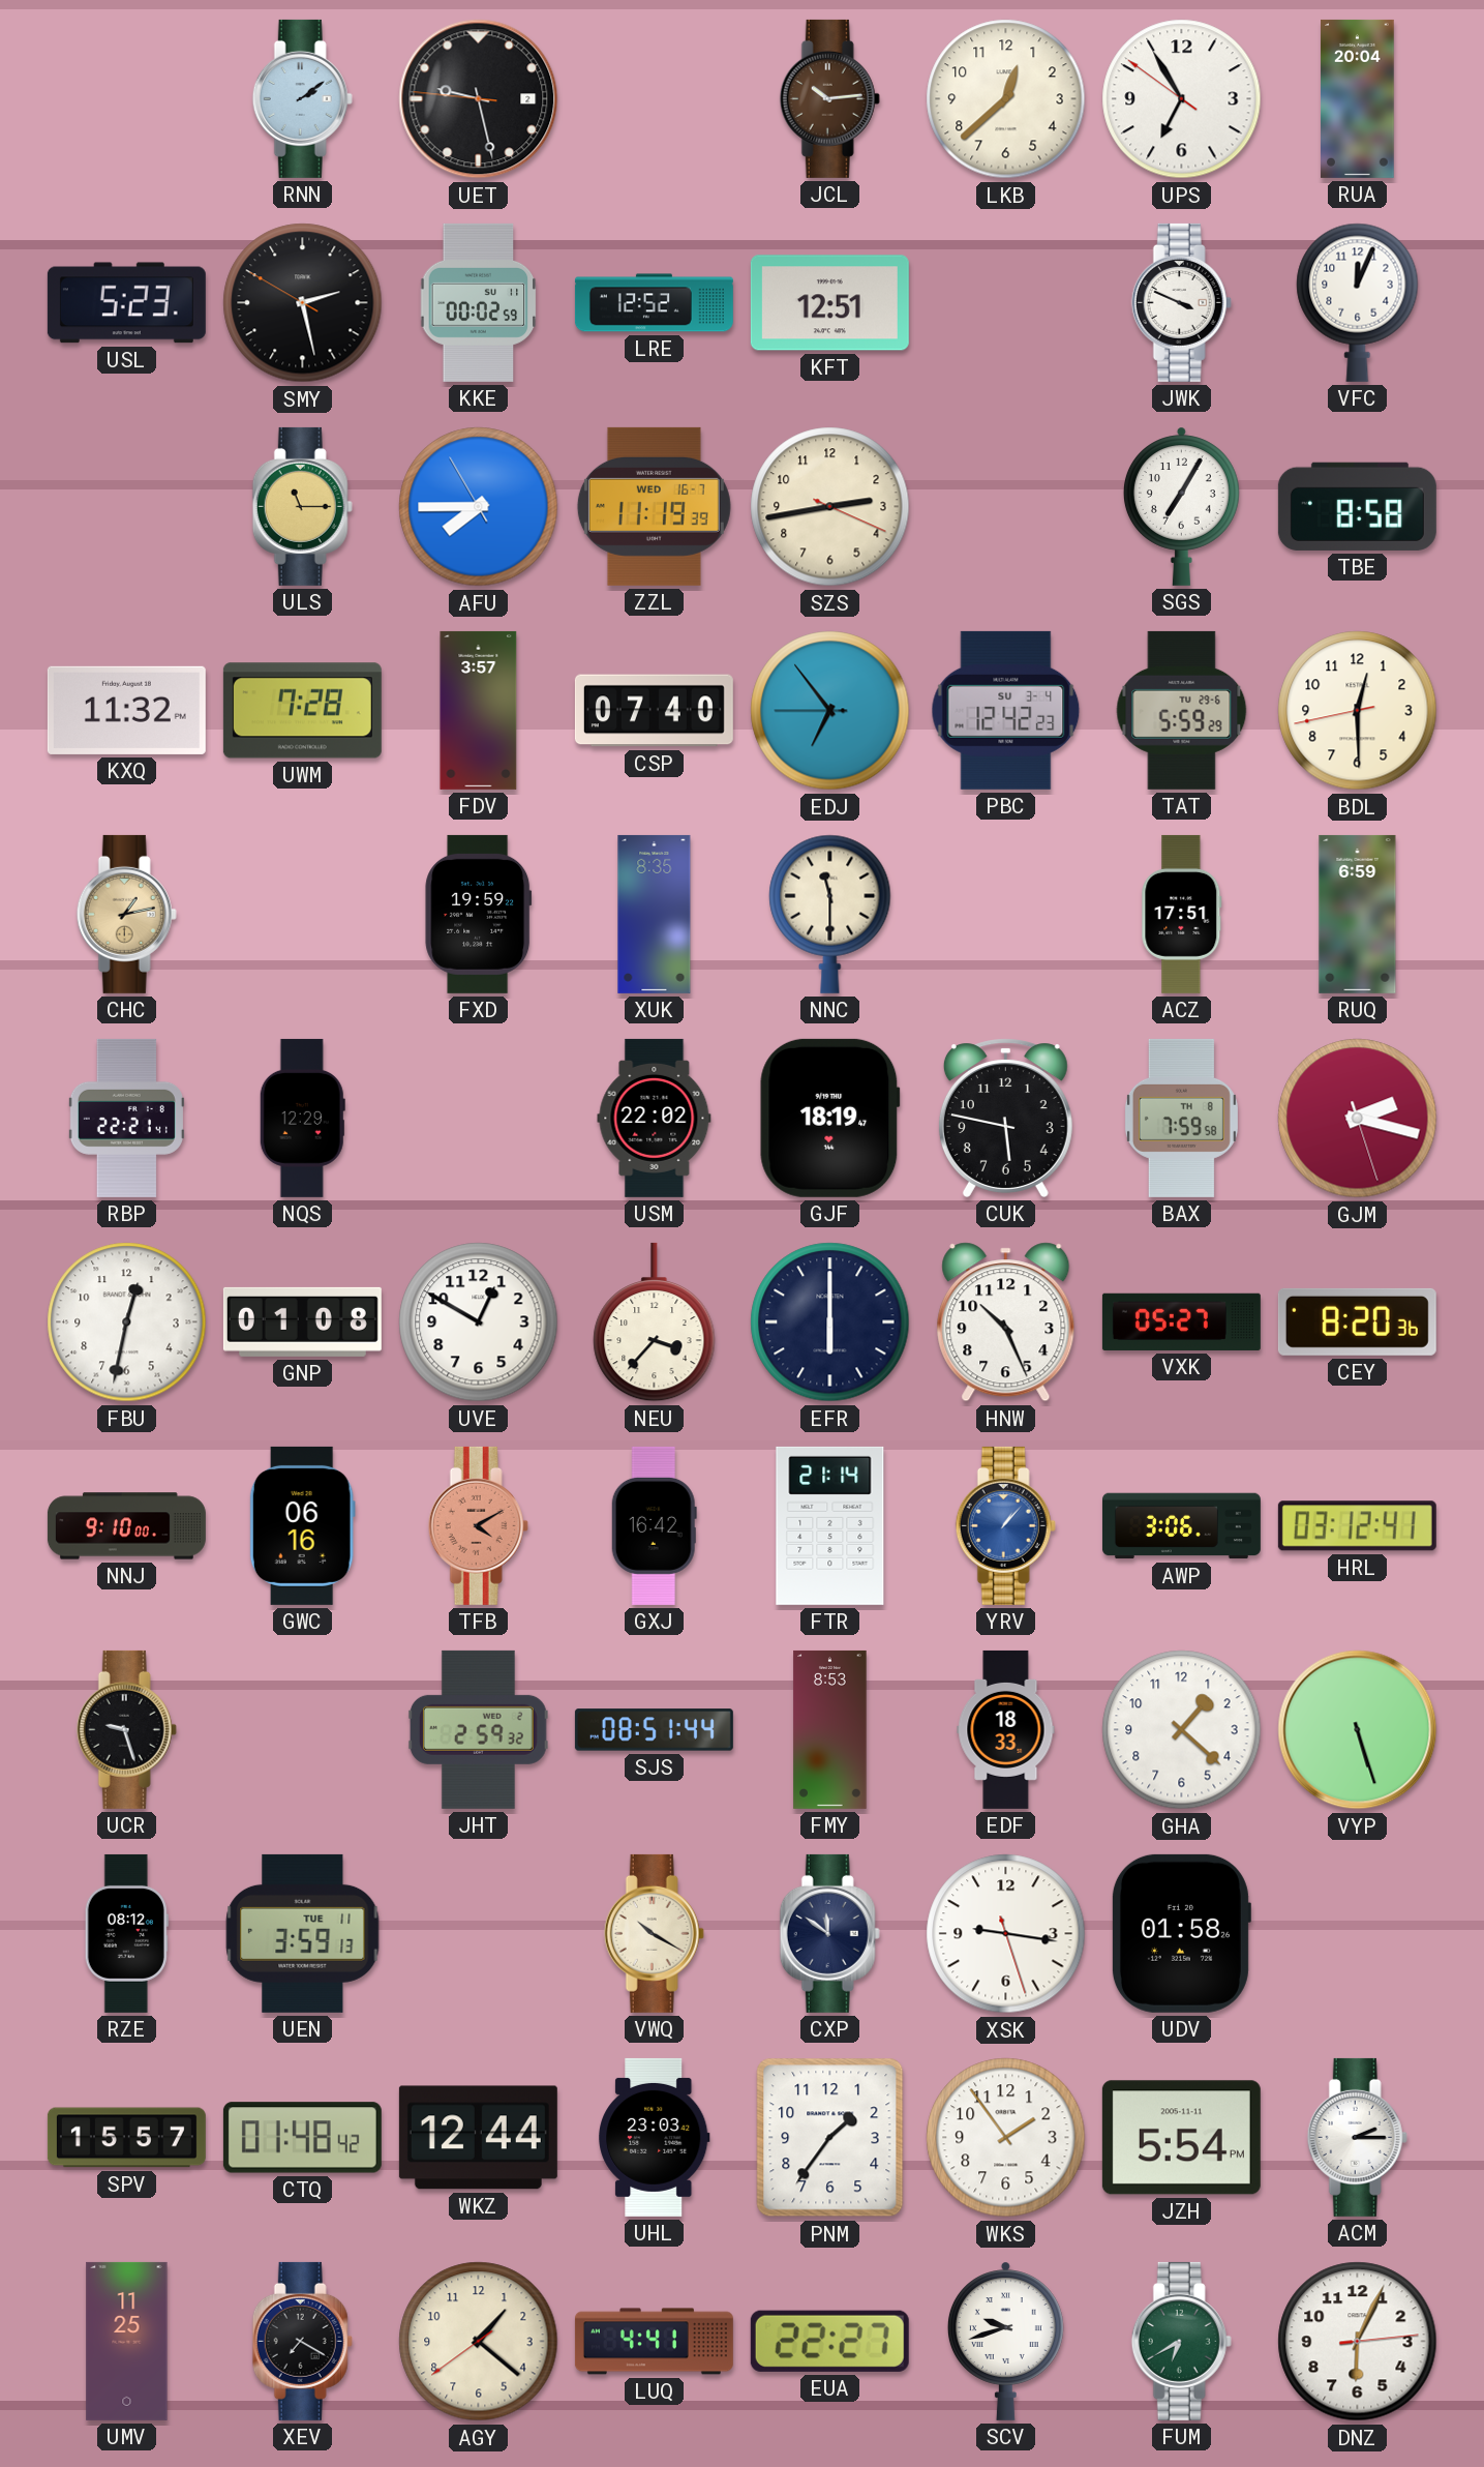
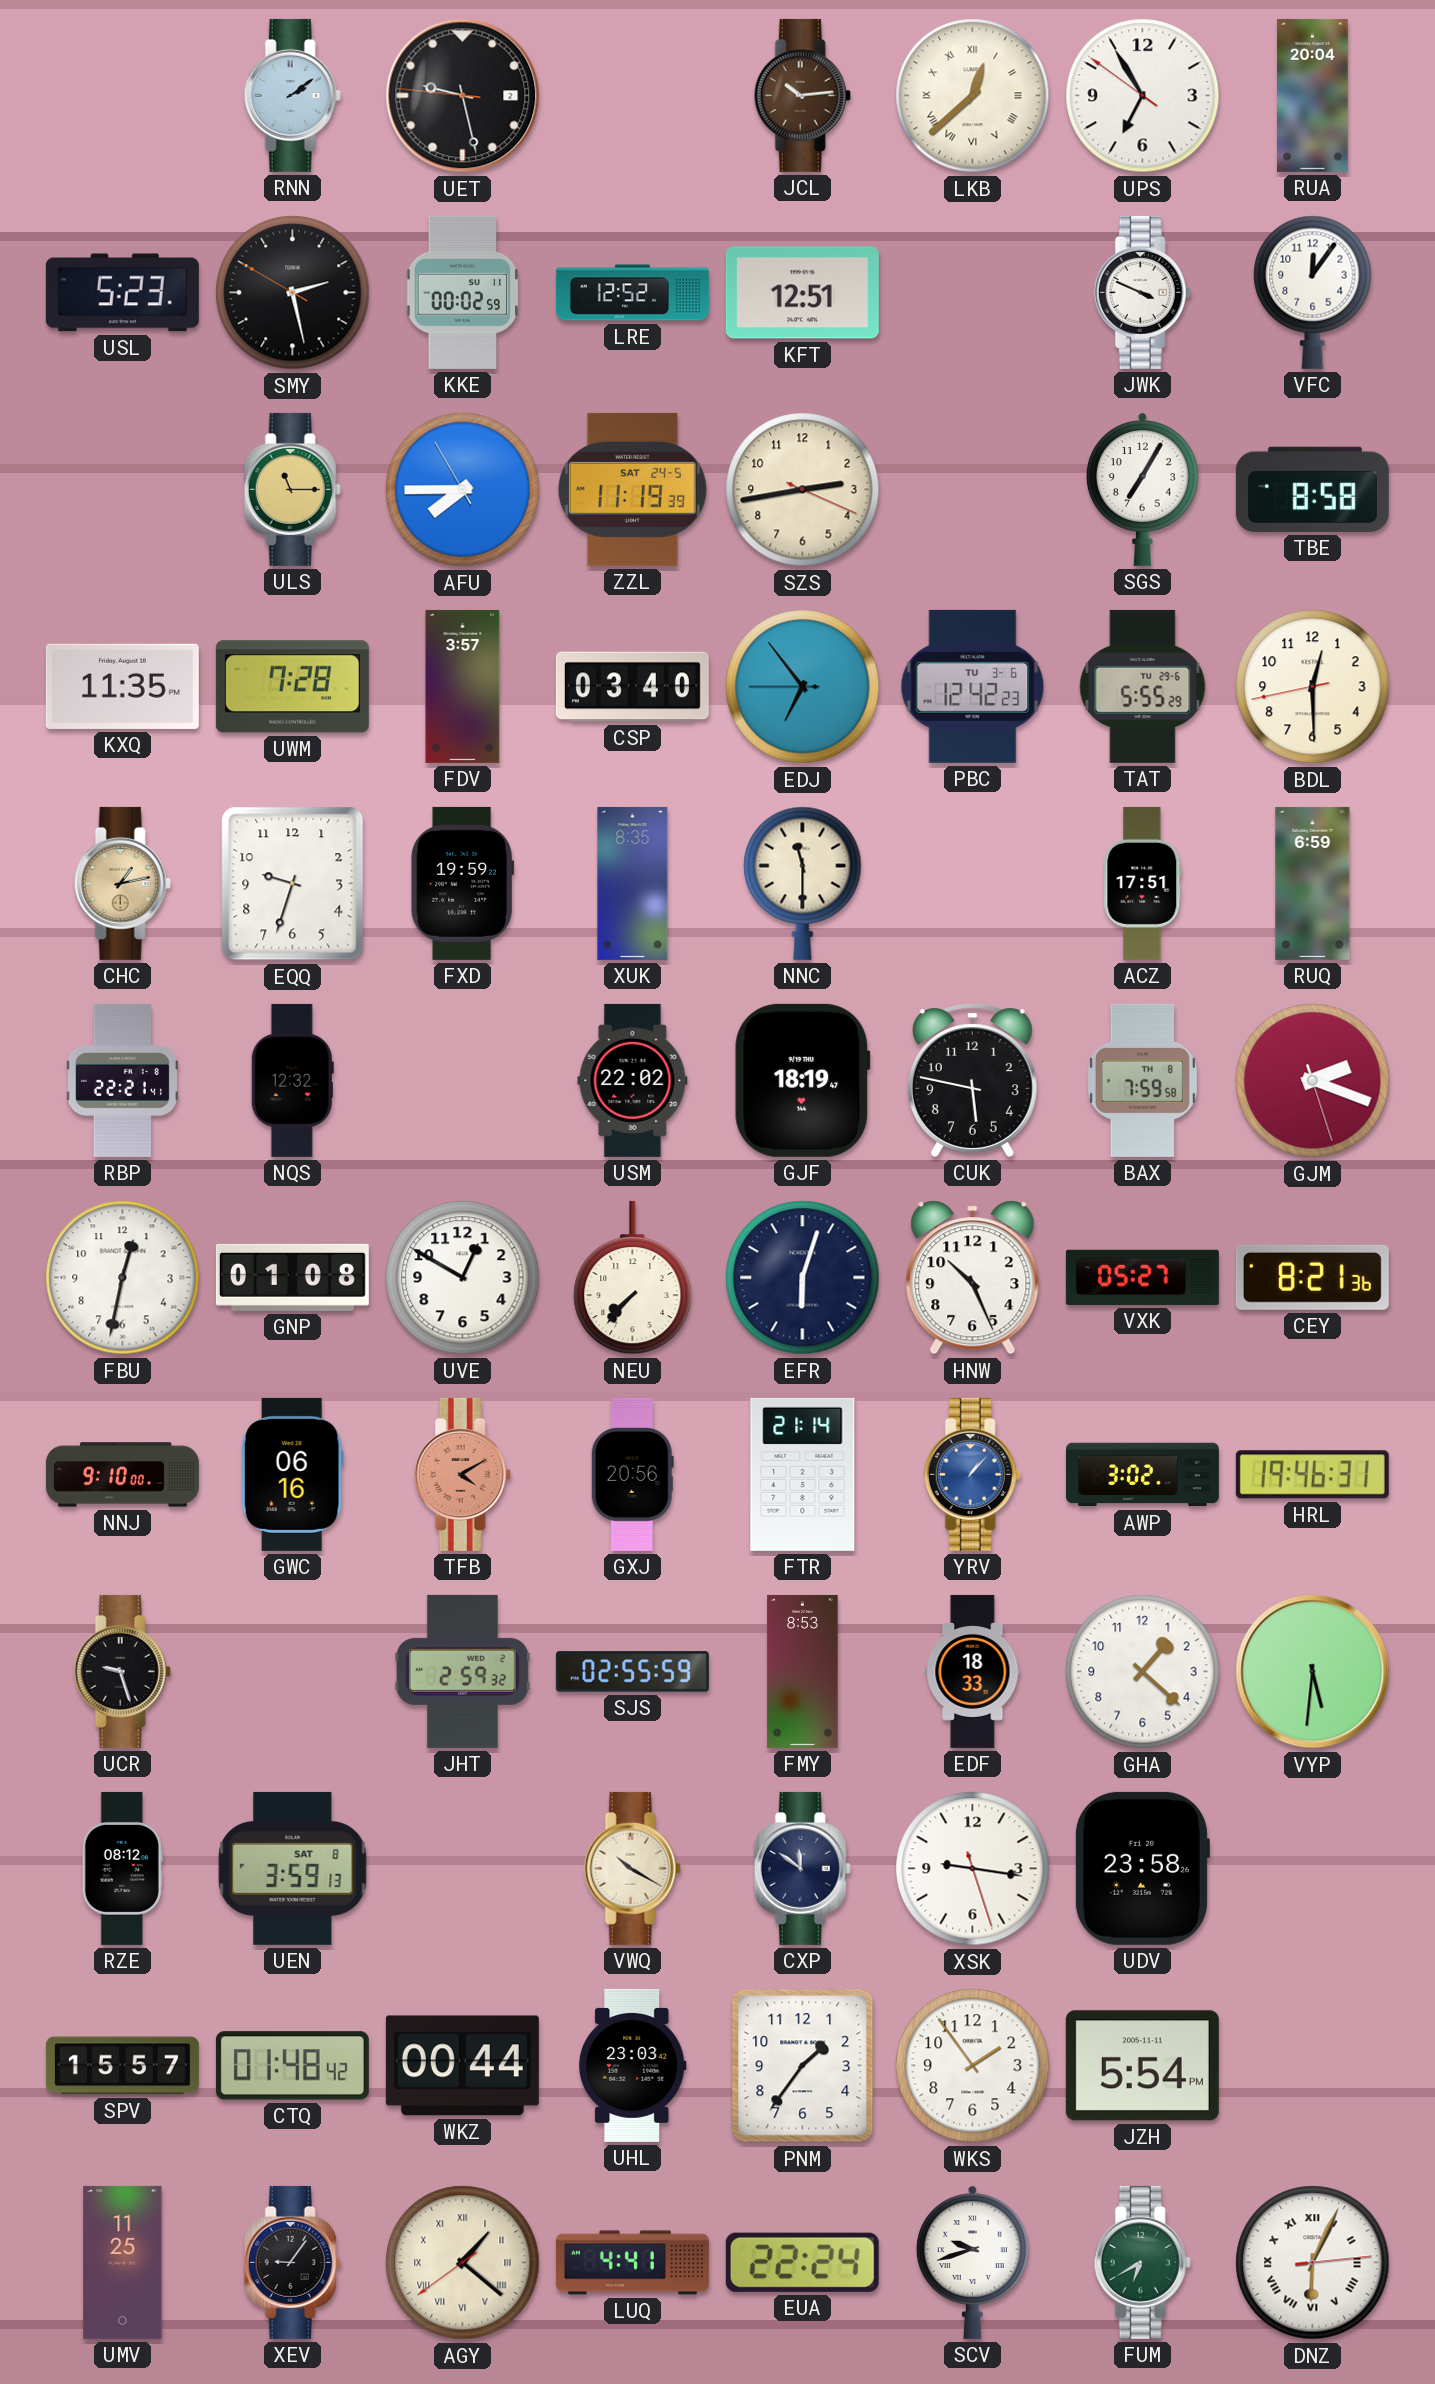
LKB numerals: Arabic -> Roman
VFC: 12:04 -> 12:06
ZZL date: WED 16-7 -> SAT 24-5
KXQ: 11:32 -> 11:35
CSP: 07:40 -> 03:40
PBC date: SU 3-4 -> TU 3-6
TAT: 5:59 -> 5:55
EQQ: none -> 9:33
NQS: 12:29 -> 12:32
GJM: 2:17 -> 2:18
NEU: 3:37 -> 7:37
EFR: 6:00 -> 6:03
CEY: 8:20 -> 8:21
GXJ: 16:42 -> 20:56
AWP: 3:06 -> 3:02
HRL: 03:12 -> 19:46
SJS: 08:51 -> 02:55
VYP: 5:27 -> 5:31
UEN date: TUE 11 -> SAT 8
UDV: 01:58 -> 23:58
WKZ: 12:44 -> 00:44
ACM: 2:15 -> none
XEV: 7:20 -> 9:06
AGY numerals: Arabic -> Roman
EUA: 22:27 -> 22:24
DNZ numerals: Arabic -> Roman
